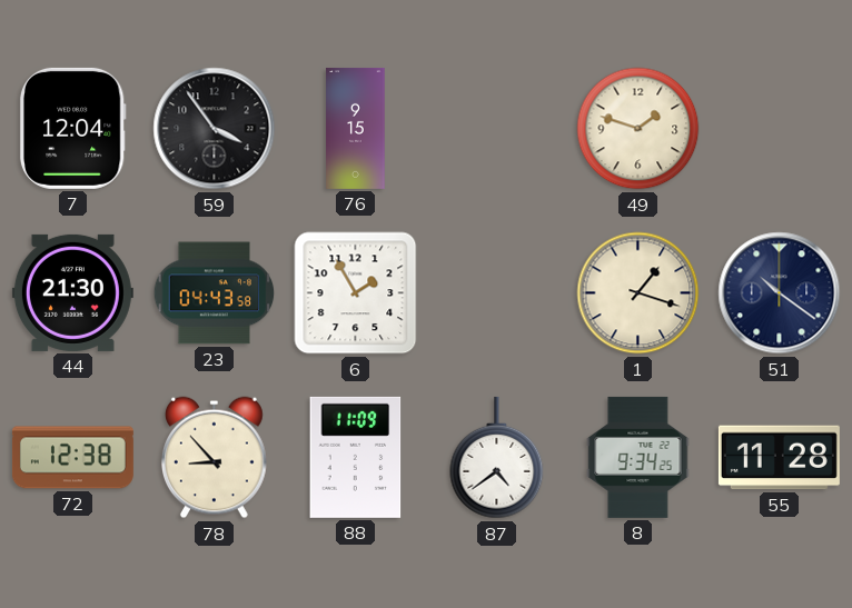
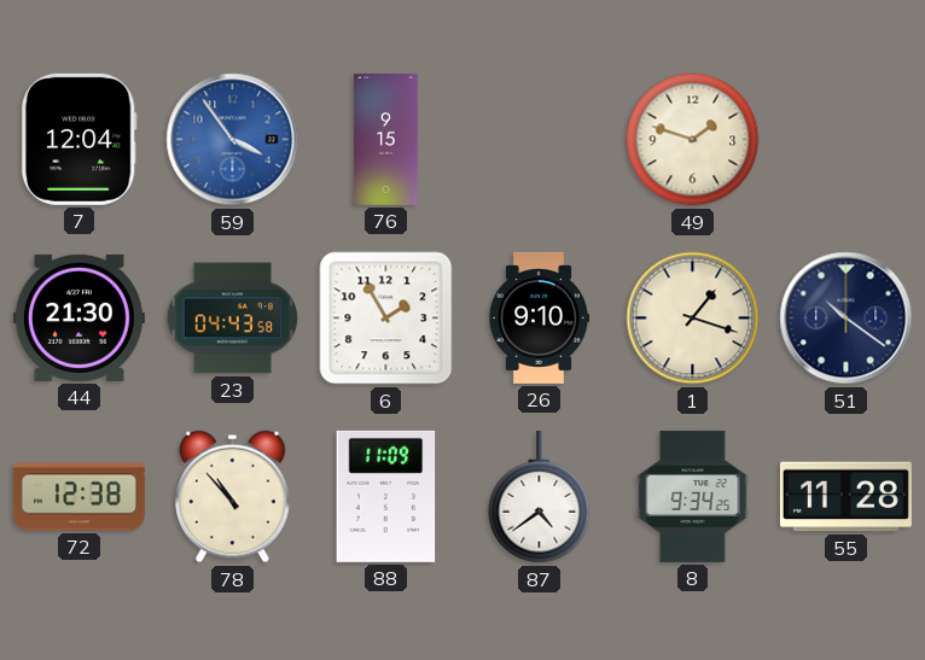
59 dial: black -> blue
26: none -> 9:10
78: 8:53 -> 10:53
